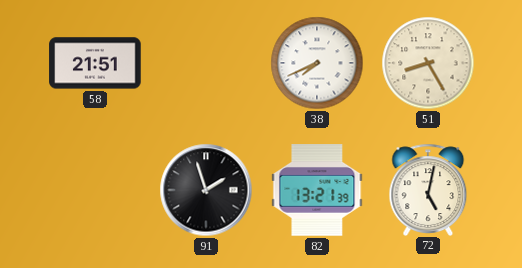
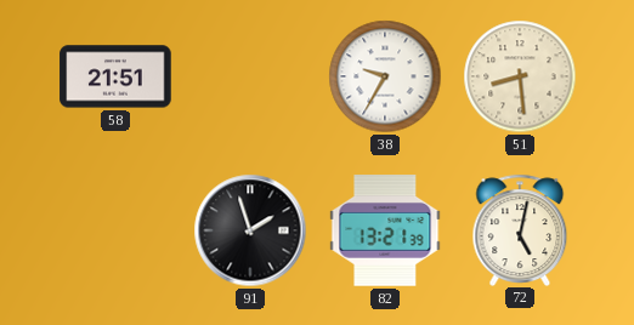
38: 7:41 -> 9:35
51: 8:25 -> 8:29
